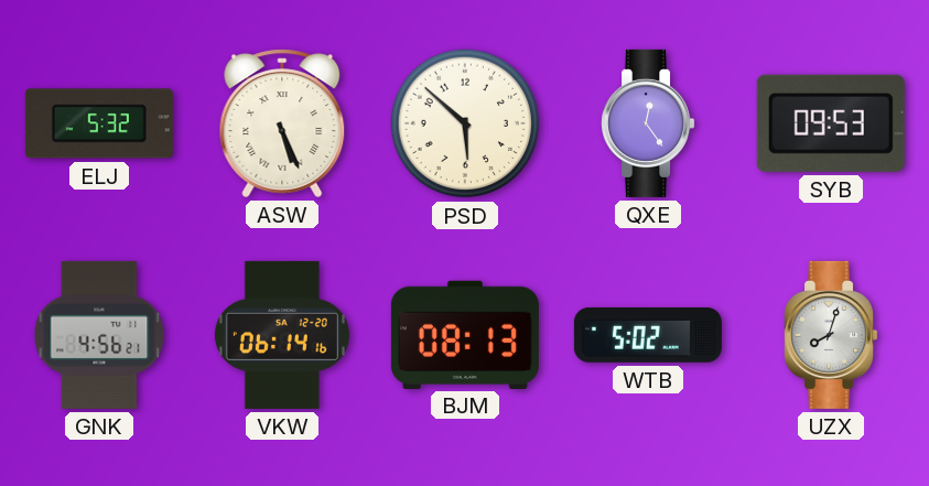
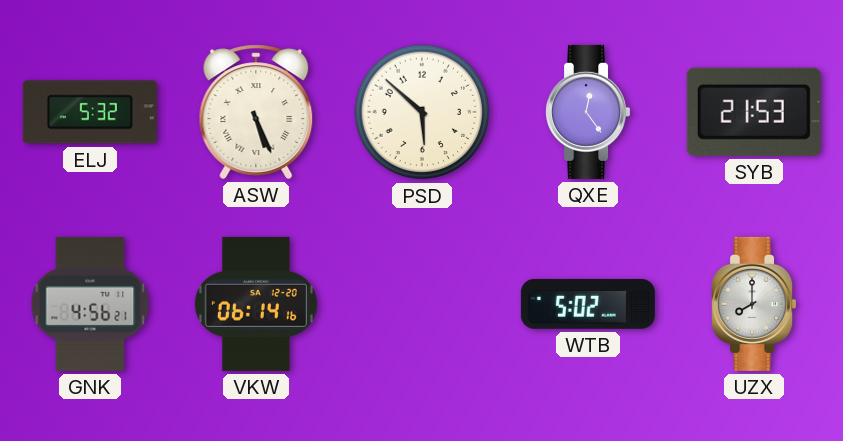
SYB: 09:53 -> 21:53
BJM: 08:13 -> none
UZX: 8:03 -> 8:00
